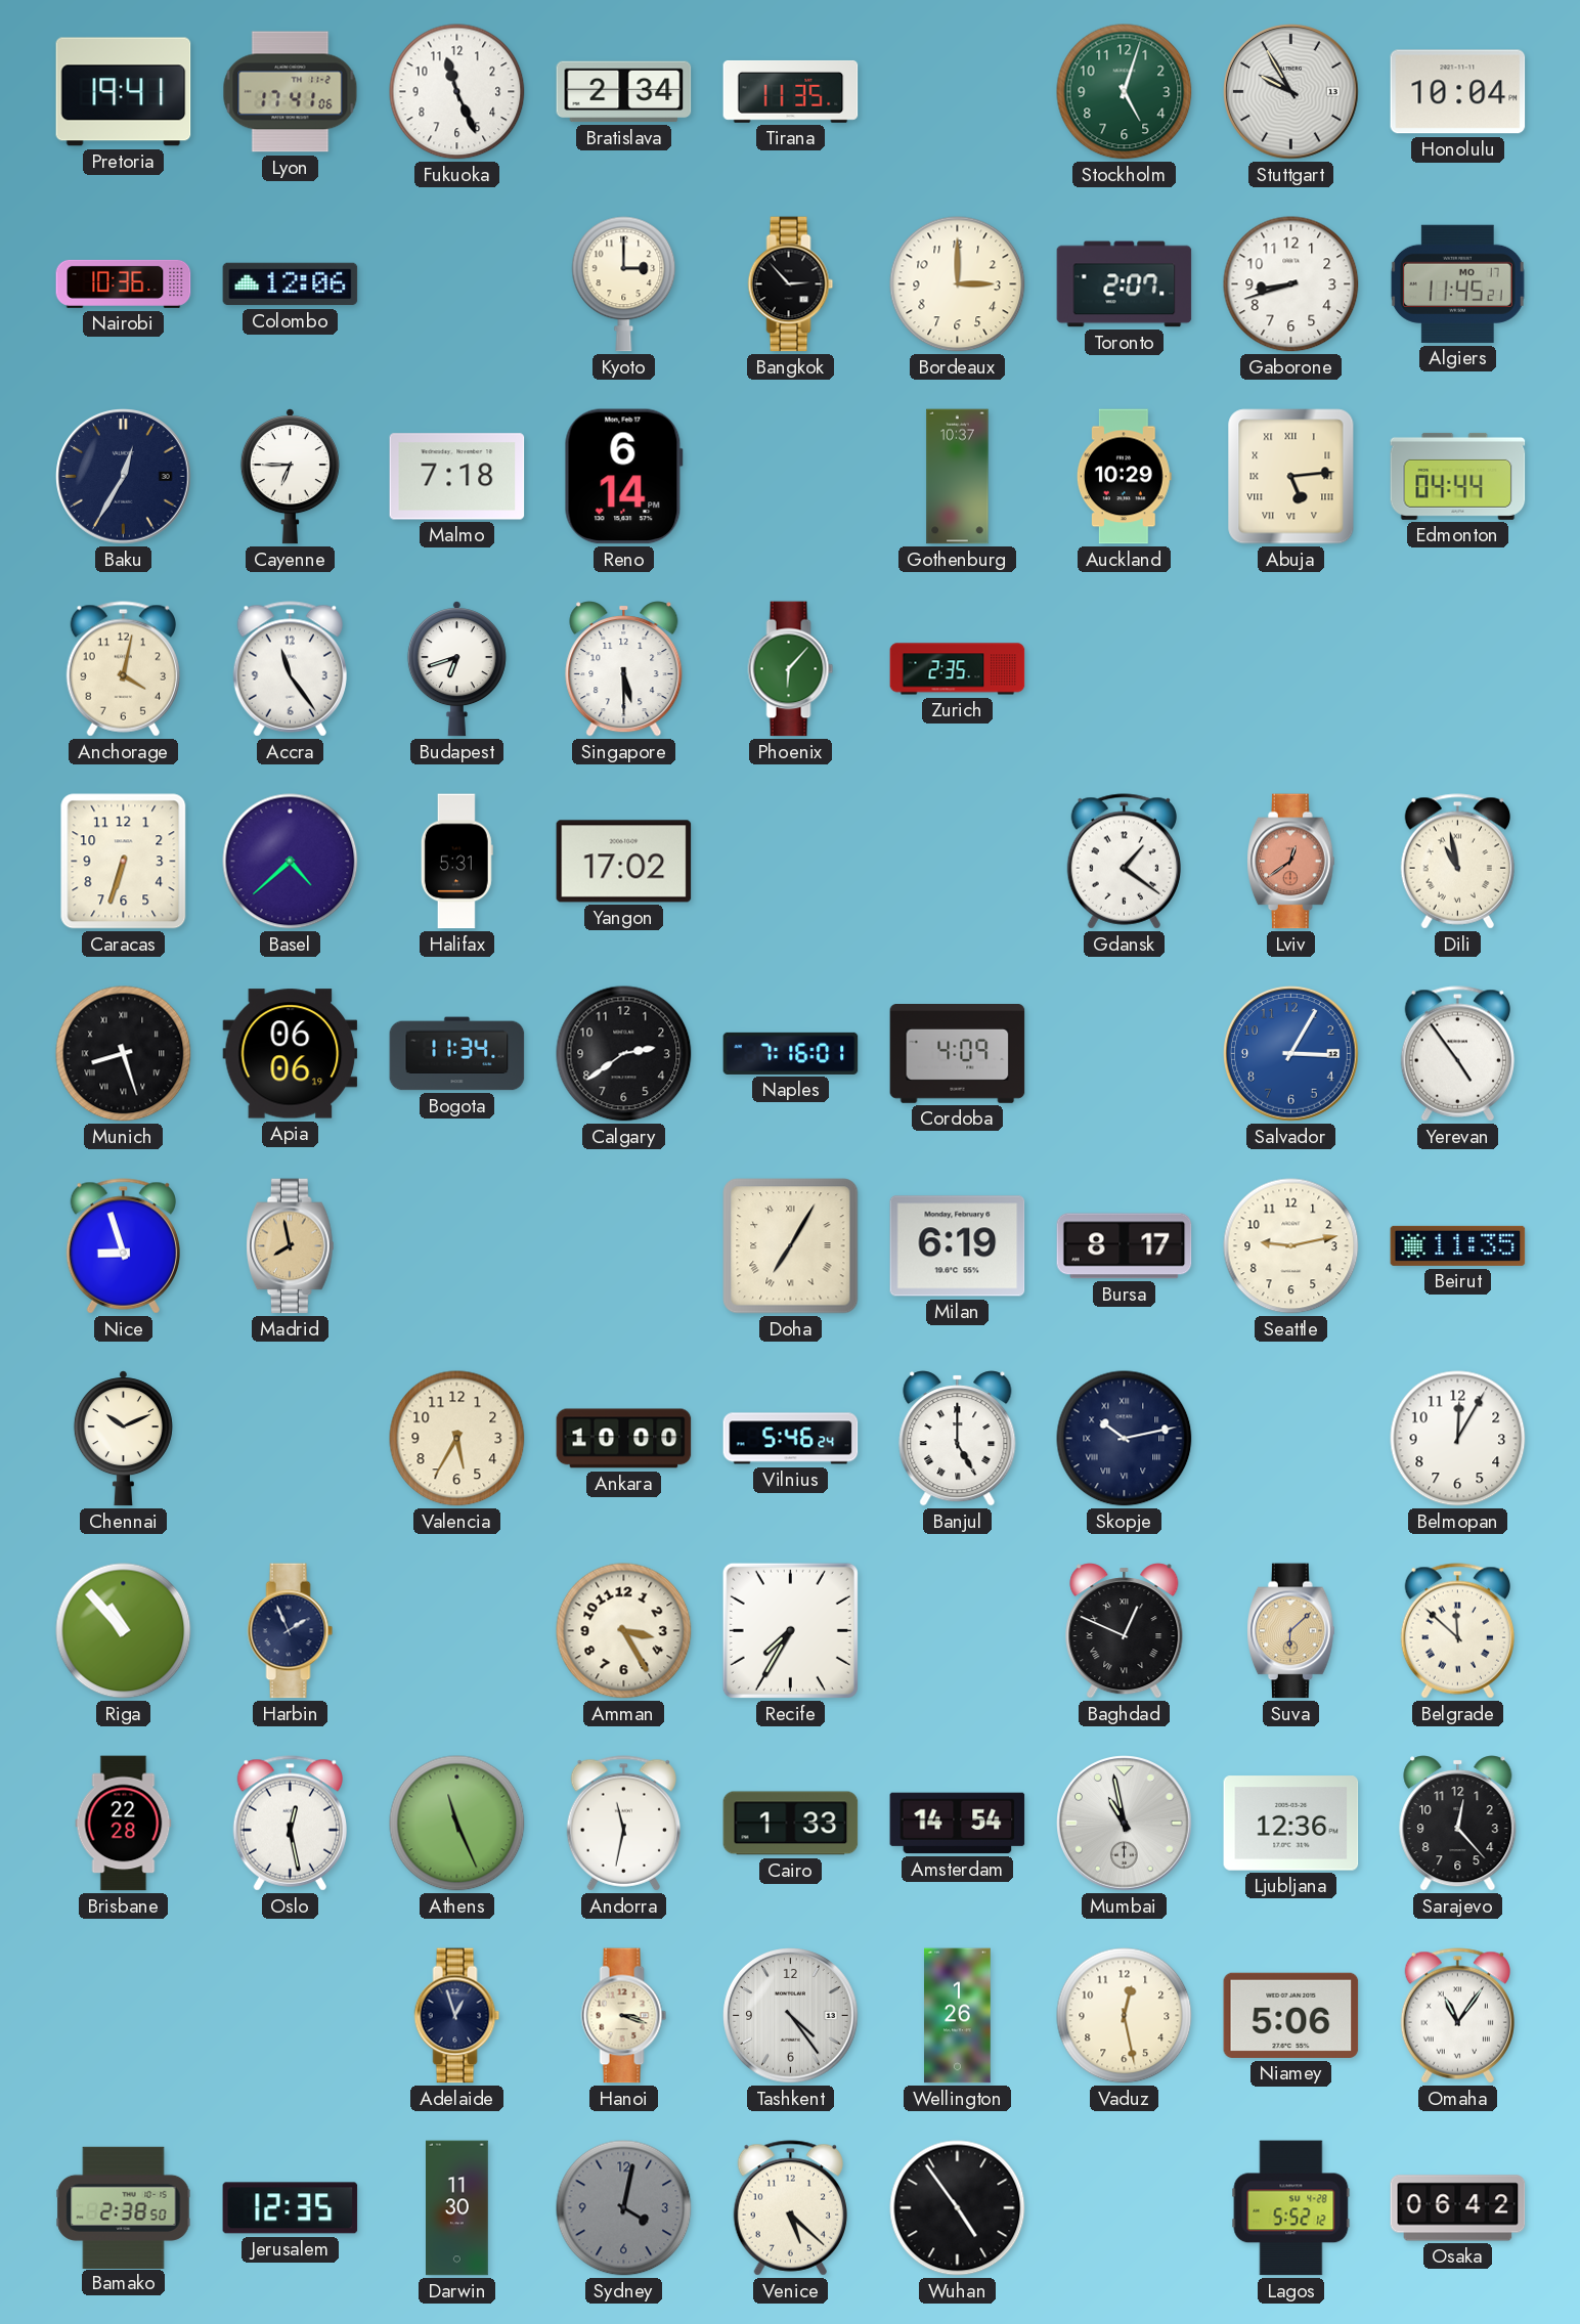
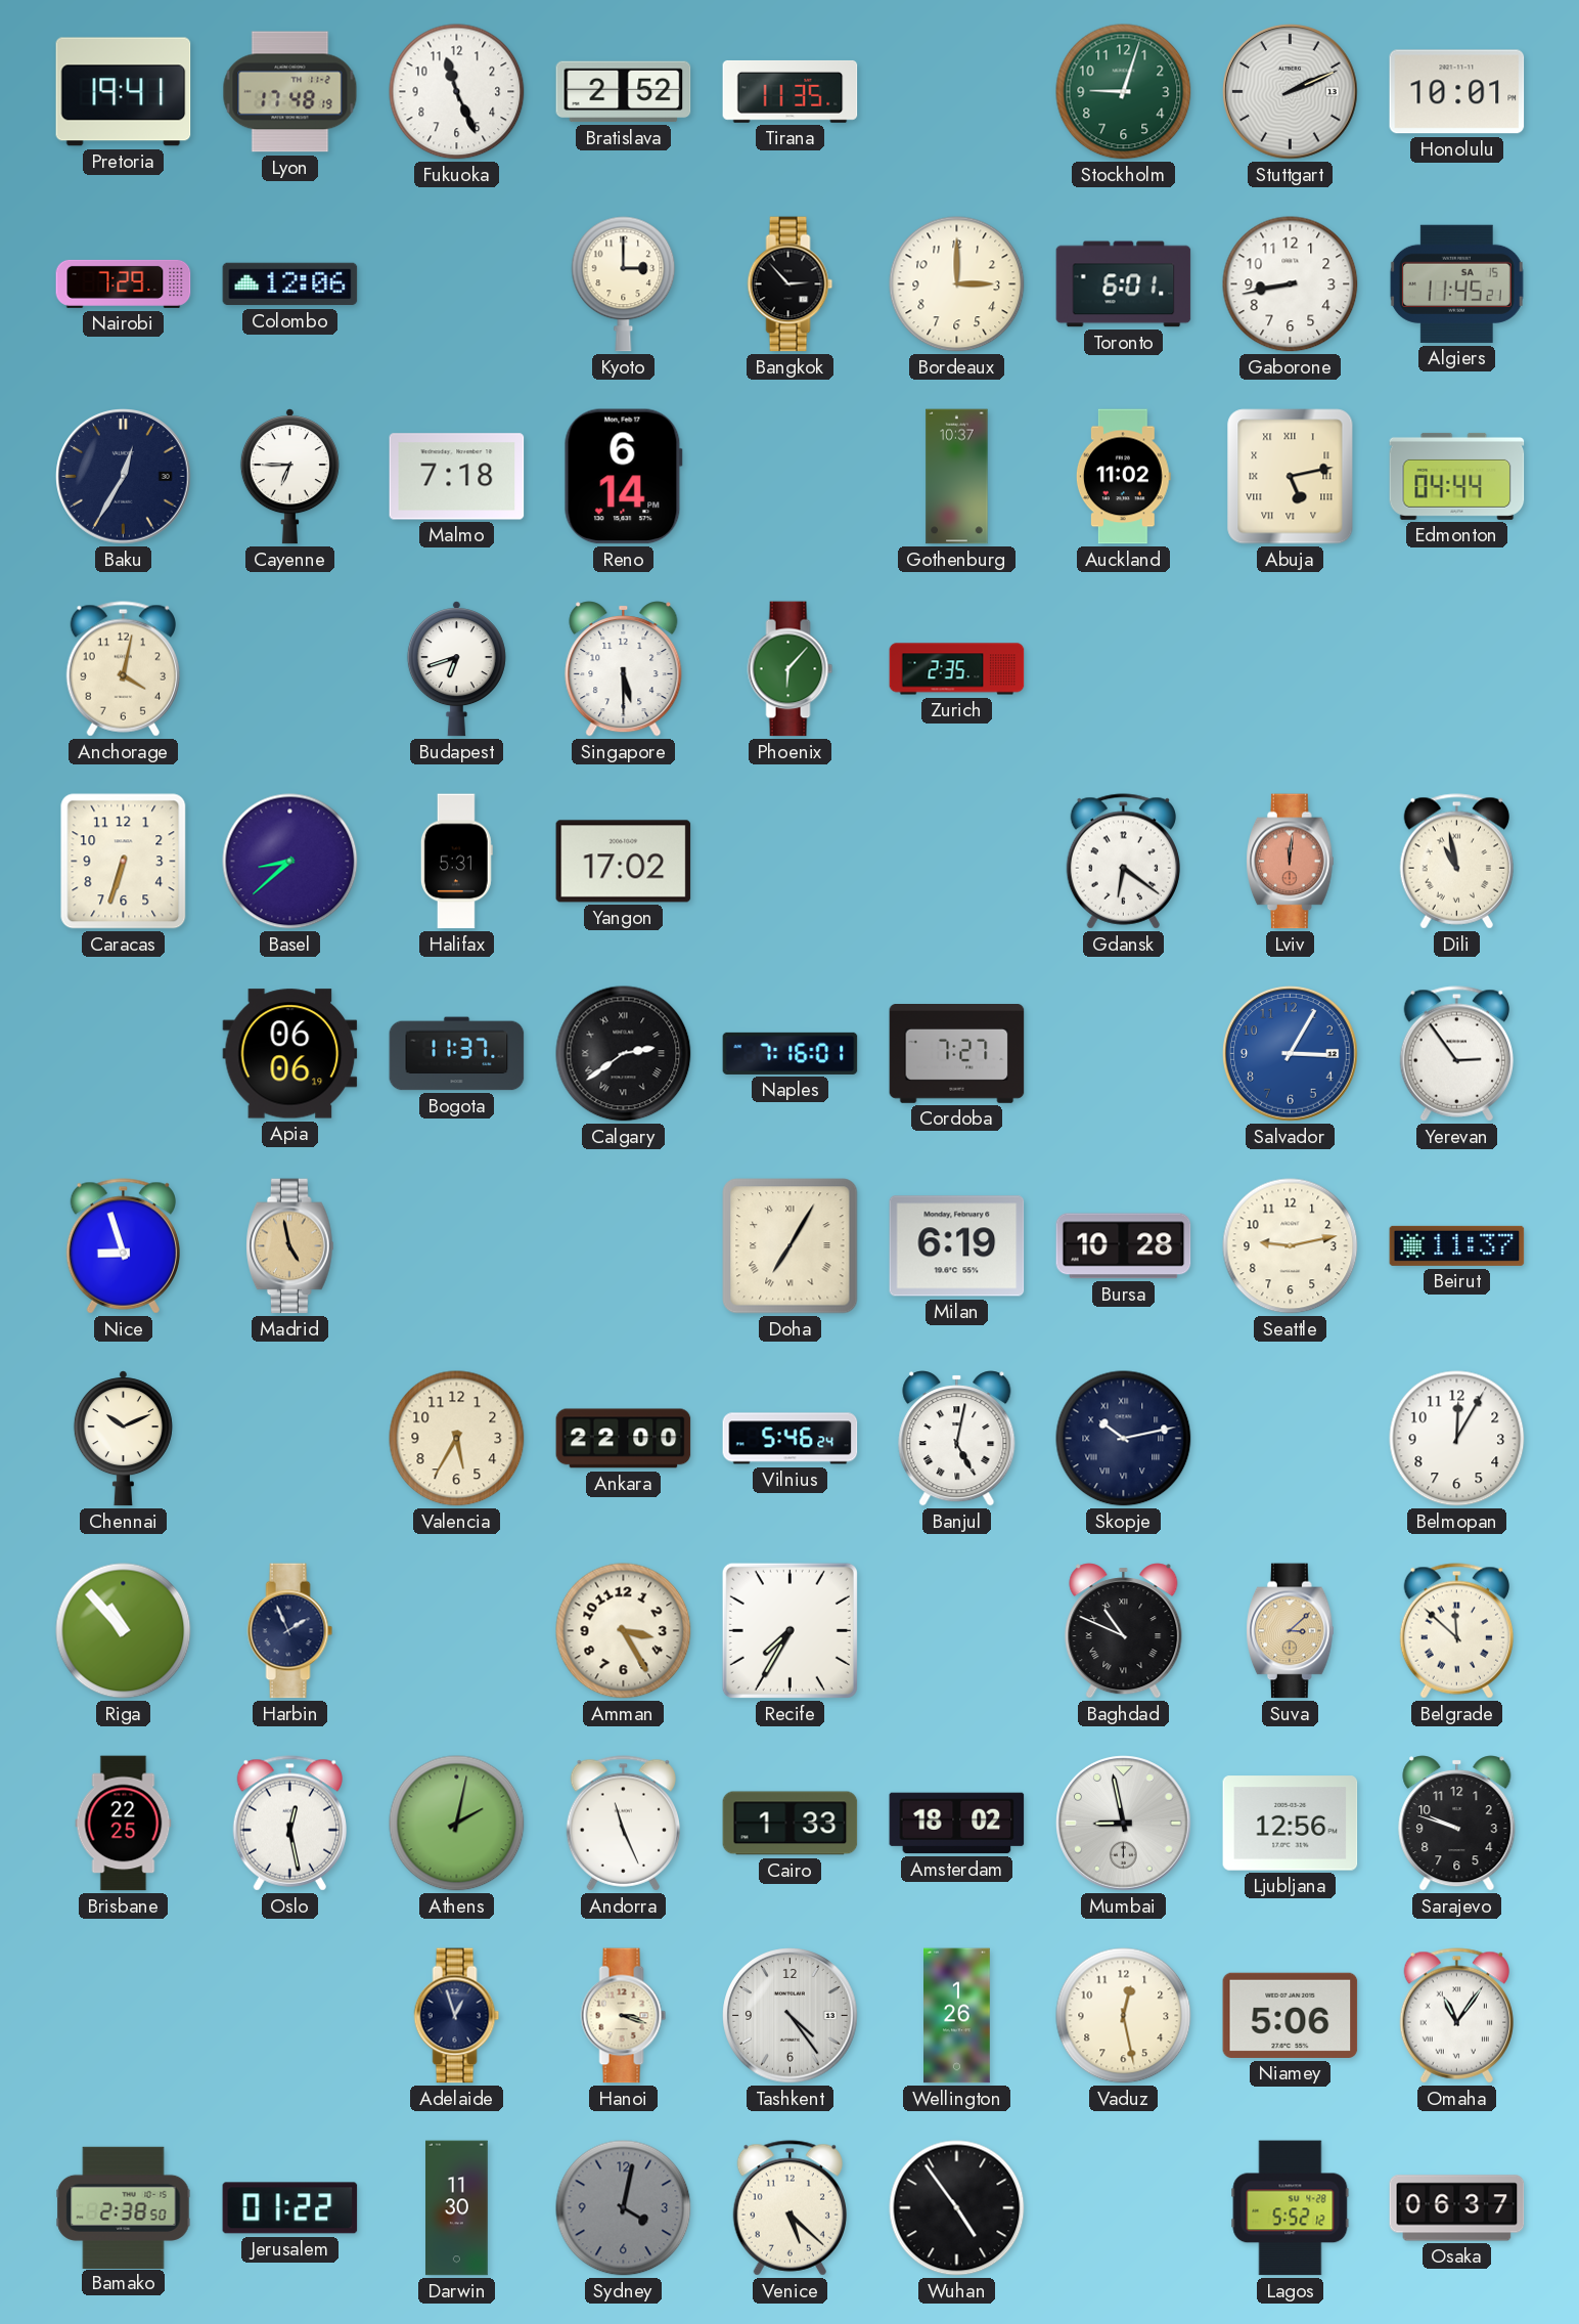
Lyon: 17:41 -> 17:48
Bratislava: 2:34 -> 2:52
Stockholm: 5:03 -> 9:03
Stuttgart: 9:55 -> 2:11
Honolulu: 10:04 -> 10:01
Nairobi: 10:36 -> 7:29
Toronto: 2:07 -> 6:01
Gaborone: 8:42 -> 8:43
Algiers date: MO 17 -> SA 15
Auckland: 10:29 -> 11:02
Abuja: 5:14 -> 5:13
Accra: 11:24 -> none
Basel: 4:38 -> 8:38
Gdansk: 1:21 -> 6:21
Lviv: 12:39 -> 12:01
Munich: 8:27 -> none
Bogota: 11:34 -> 11:37
Calgary numerals: Arabic -> Roman
Cordoba: 4:09 -> 7:27
Yerevan: 4:54 -> 2:54
Madrid: 7:58 -> 4:58
Bursa: 8:17 -> 10:28
Beirut: 11:35 -> 11:37
Ankara: 10:00 -> 22:00
Banjul: 5:00 -> 5:02
Baghdad: 12:49 -> 10:49
Suva: 6:08 -> 3:08
Brisbane: 22:28 -> 22:25
Athens: 11:26 -> 2:02
Andorra: 11:32 -> 11:26
Amsterdam: 14:54 -> 18:02
Mumbai: 10:58 -> 8:58
Ljubljana: 12:36 -> 12:56
Sarajevo: 12:23 -> 9:48
Jerusalem: 12:35 -> 01:22
Osaka: 06:42 -> 06:37
